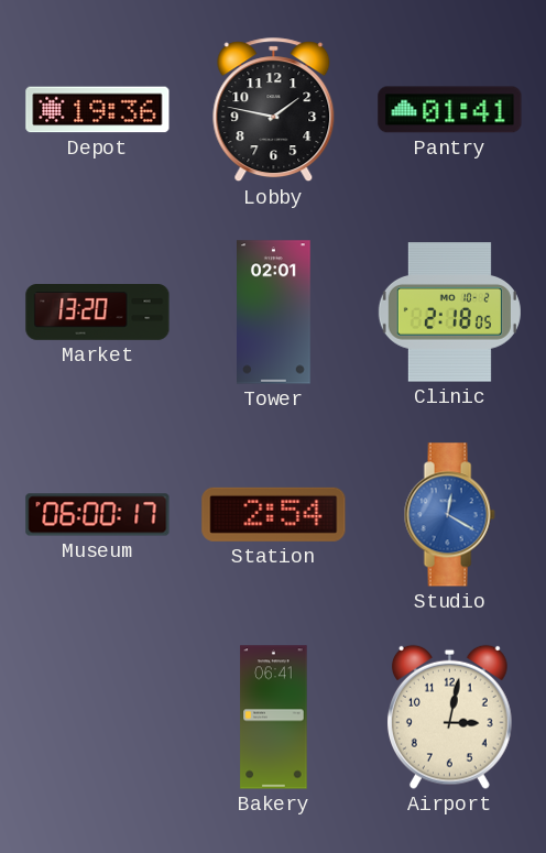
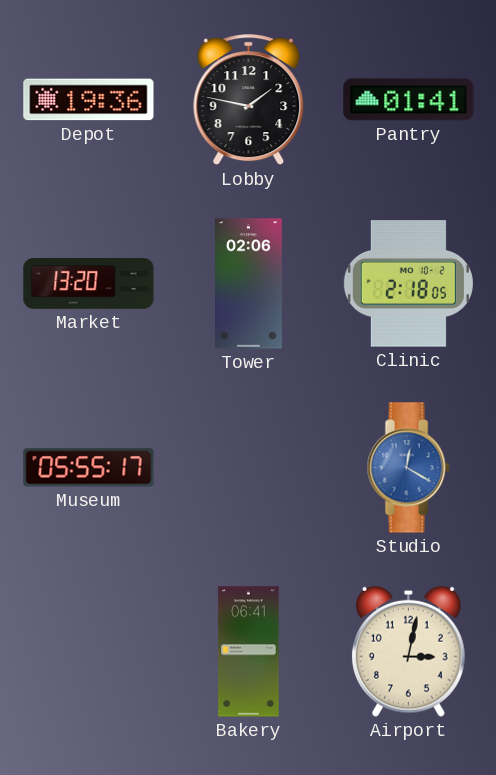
Tower: 02:01 -> 02:06
Museum: 06:00 -> 05:55
Station: 2:54 -> none
